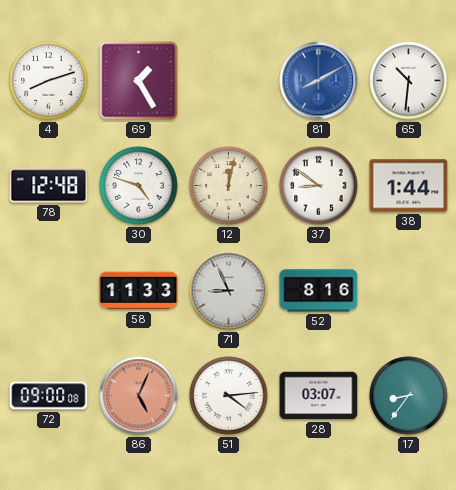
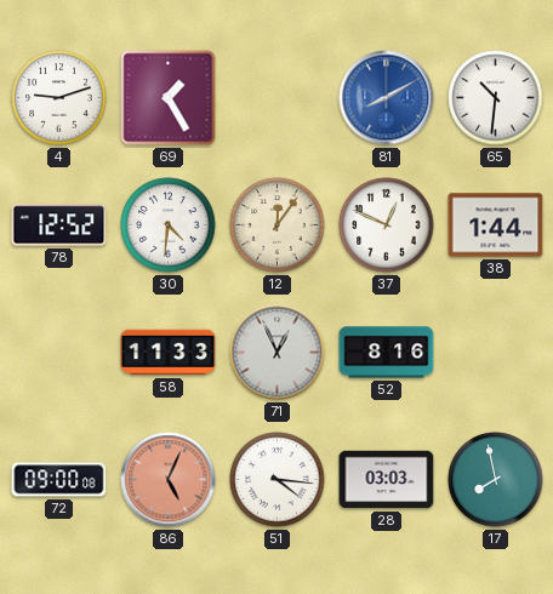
4: 8:12 -> 9:12
78: 12:48 -> 12:52
30: 4:48 -> 4:31
12: 12:02 -> 12:06
37: 8:51 -> 12:49
71: 8:56 -> 12:56
51: 4:14 -> 4:16
28: 03:07 -> 03:03
17: 8:36 -> 7:58
